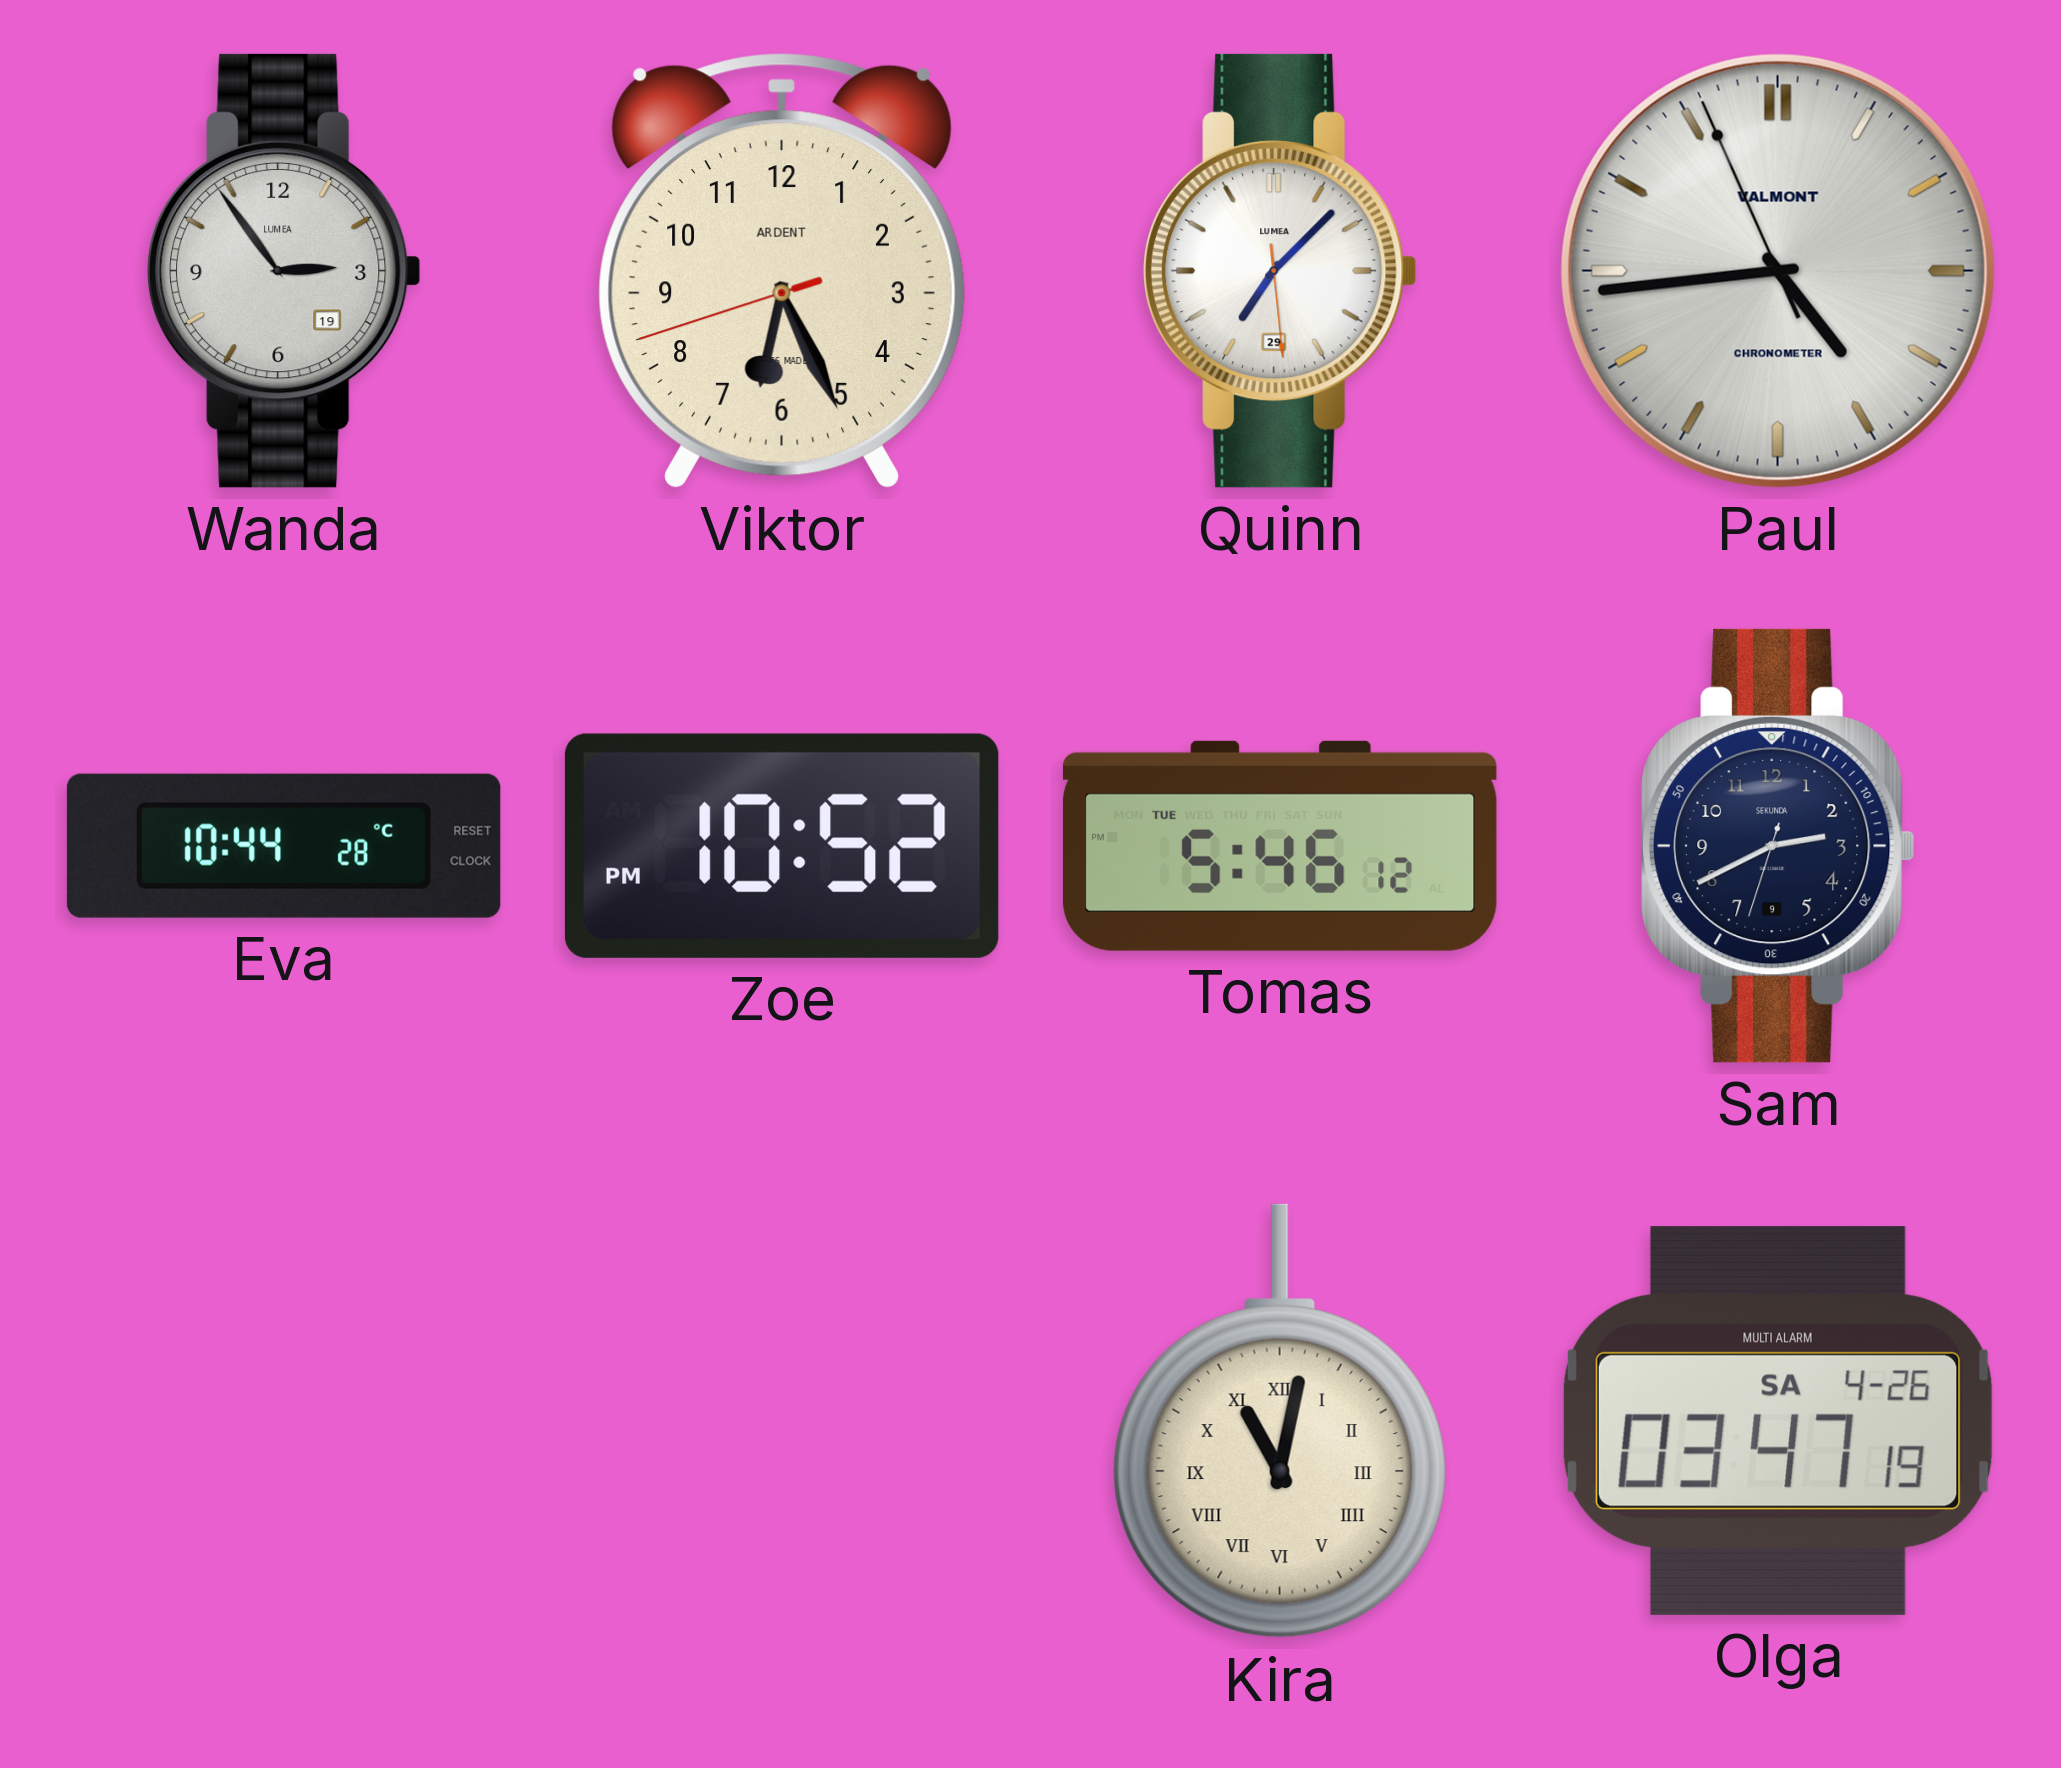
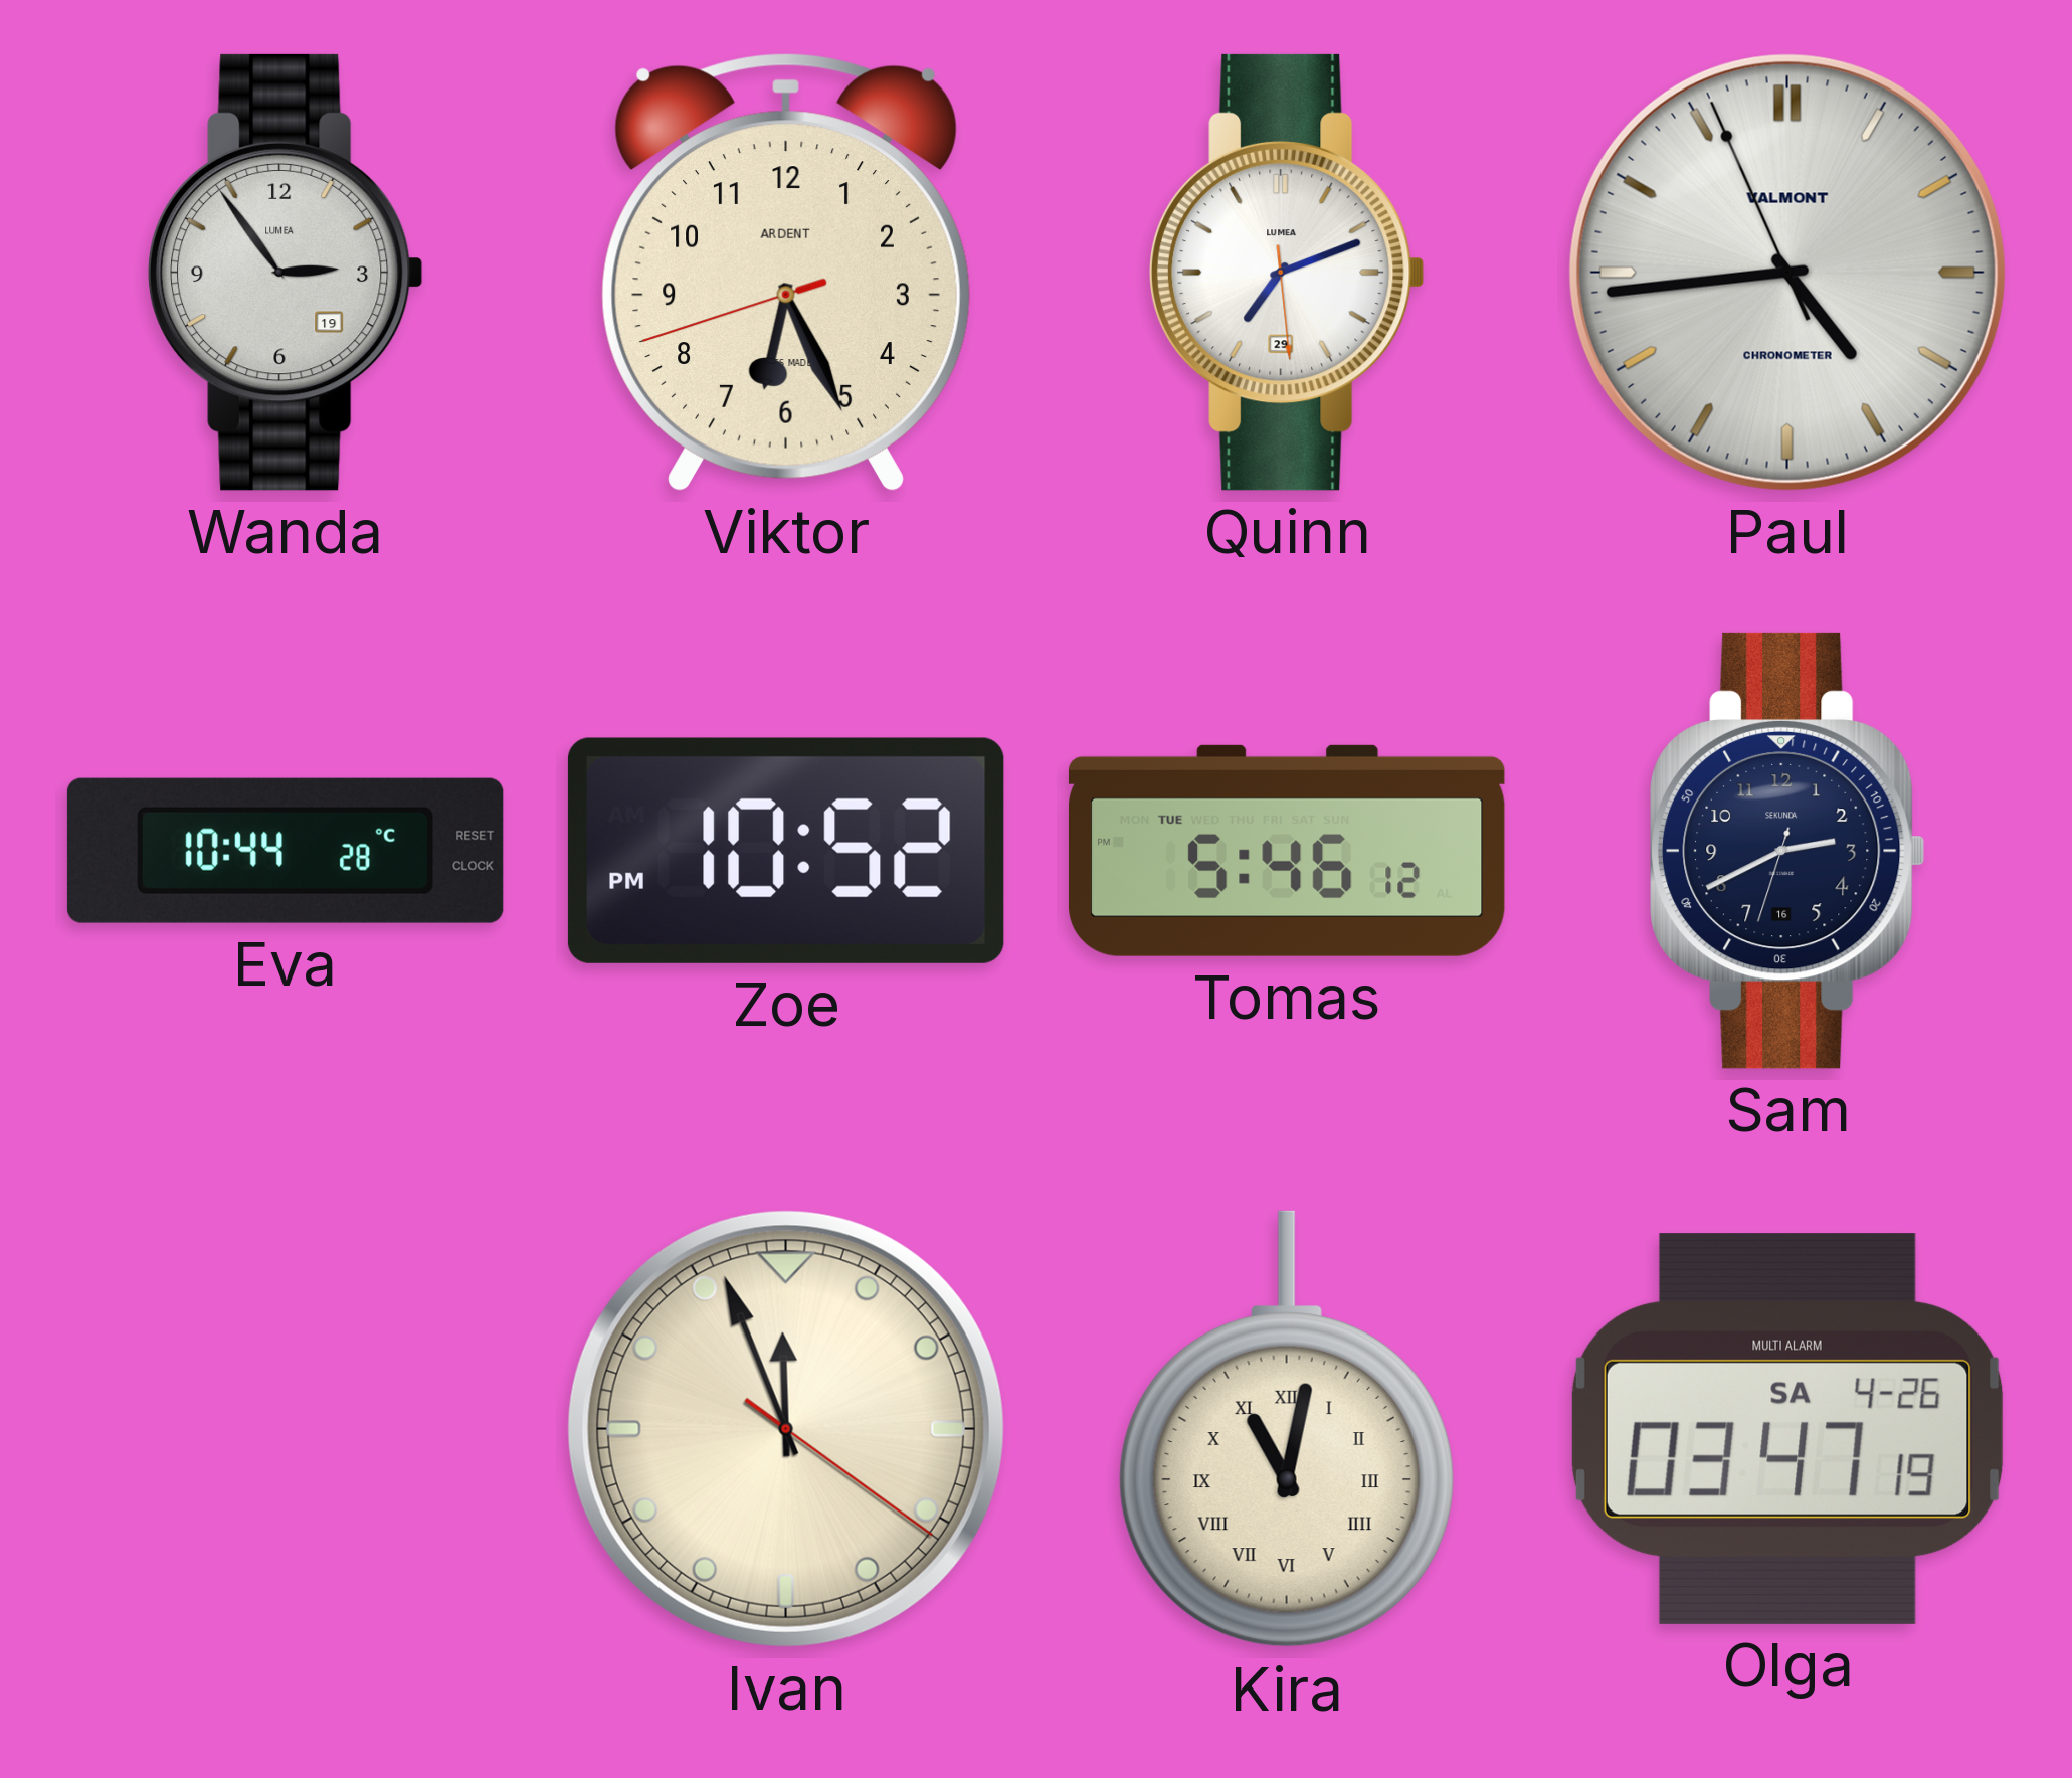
Quinn: 7:07 -> 7:11
Sam date: 9 -> 16
Ivan: none -> 11:56
